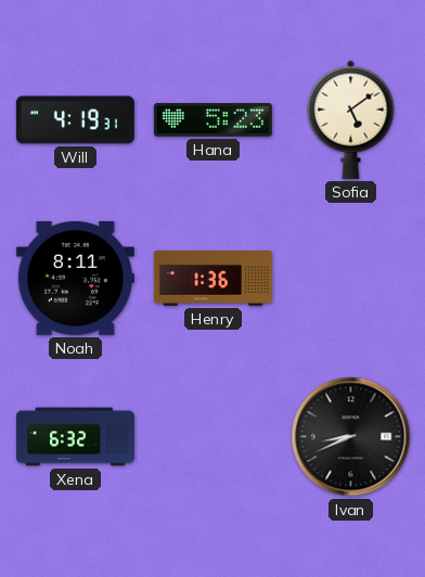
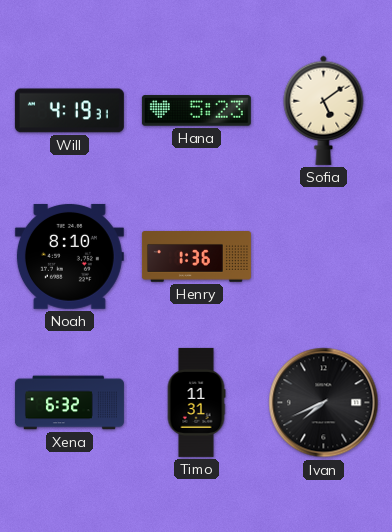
Noah: 8:11 -> 8:10
Timo: none -> 11:31
Ivan: 8:41 -> 7:41
